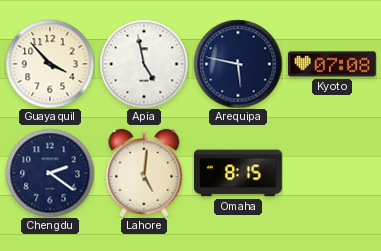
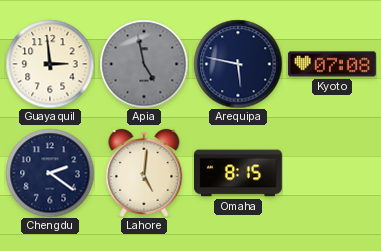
Guayaquil: 3:53 -> 2:59
Apia dial: white -> grey
